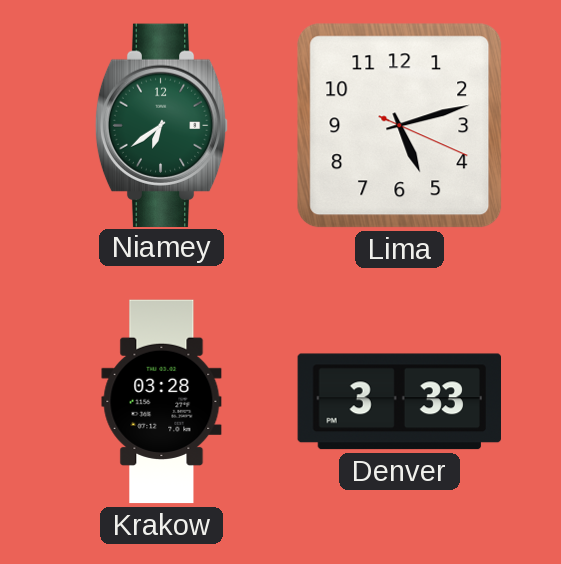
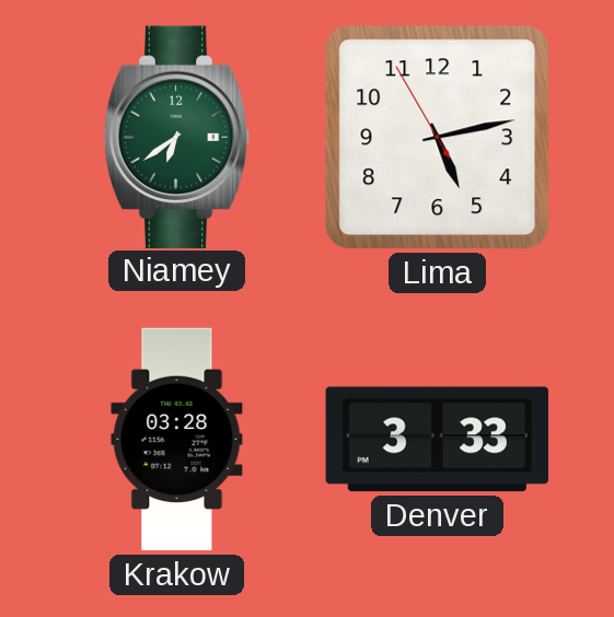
Lima: 5:12:19 -> 5:12:55
